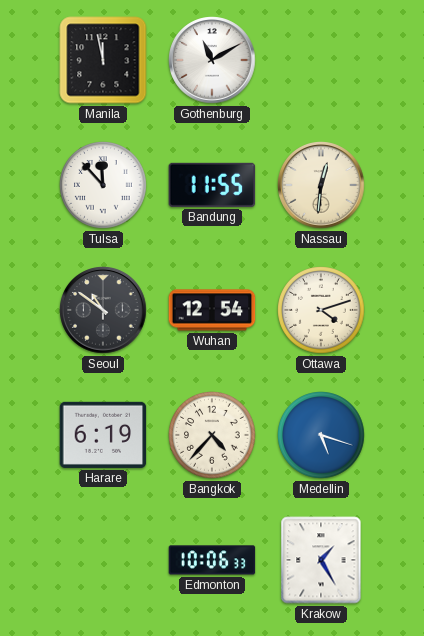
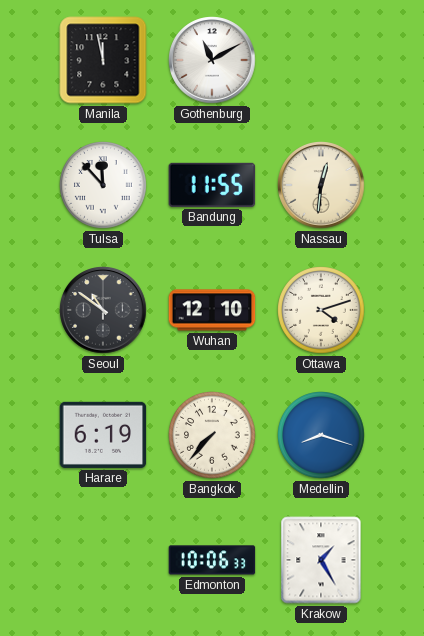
Wuhan: 12:54 -> 12:10
Bangkok: 4:37 -> 7:37
Medellin: 5:18 -> 8:18
